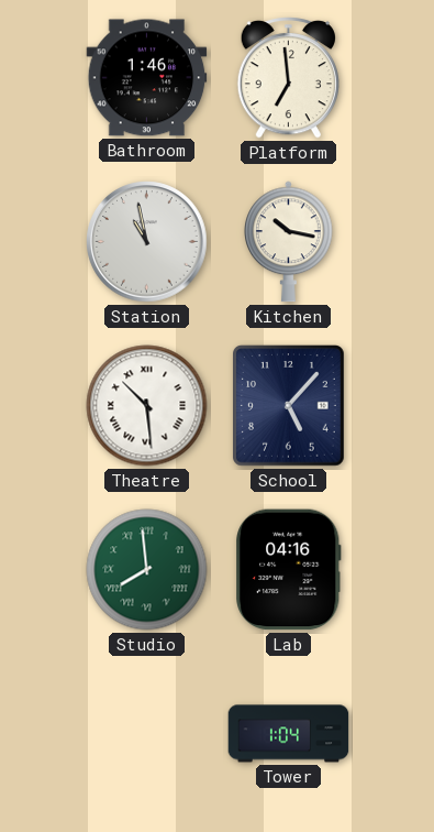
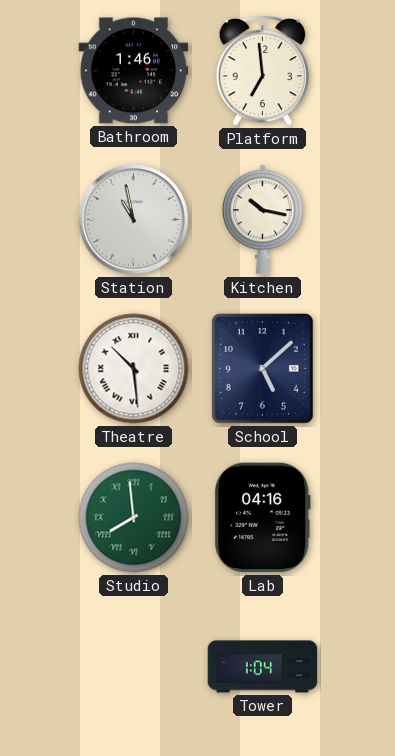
School: 5:07 -> 5:08
